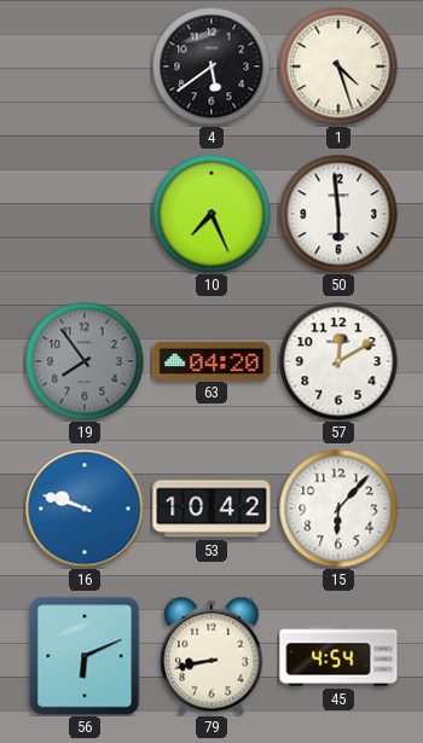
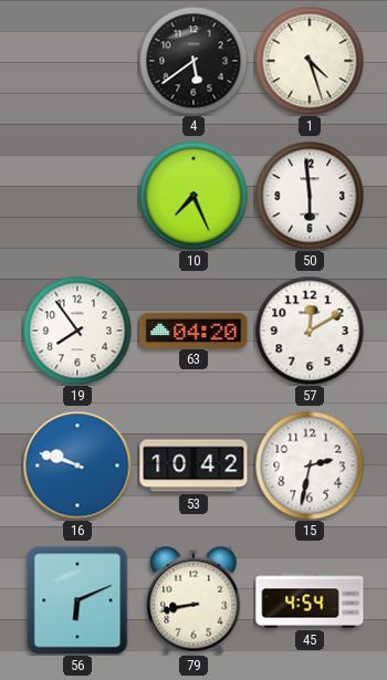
19 dial: grey -> white
15: 6:07 -> 2:32
